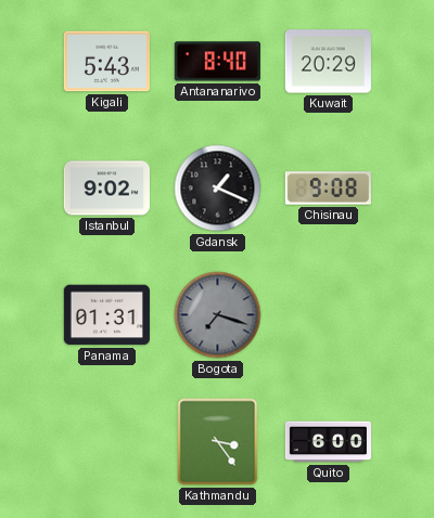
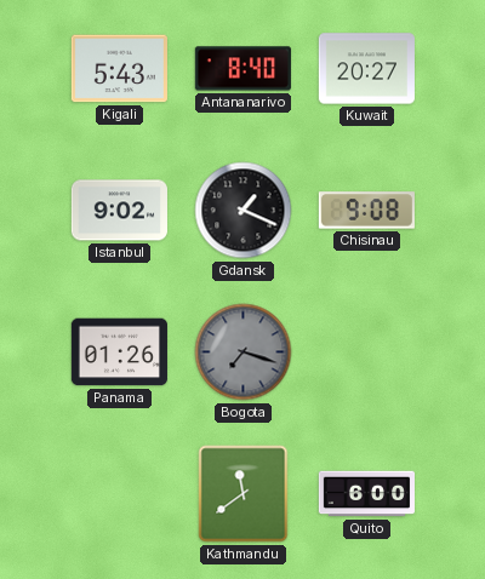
Kuwait: 20:29 -> 20:27
Panama: 01:31 -> 01:26
Kathmandu: 3:24 -> 11:39
